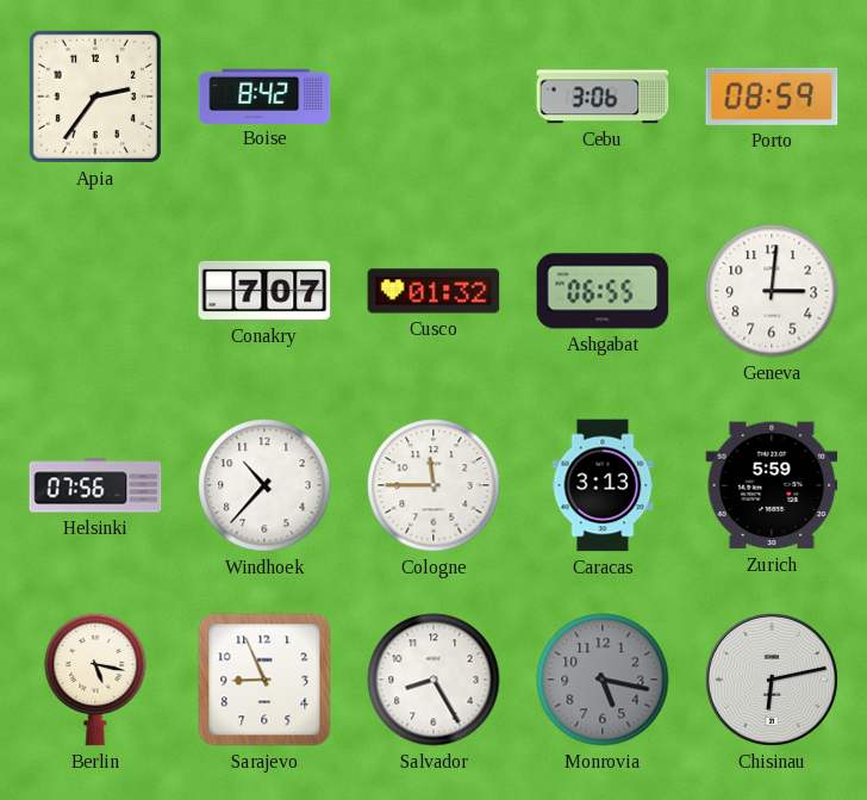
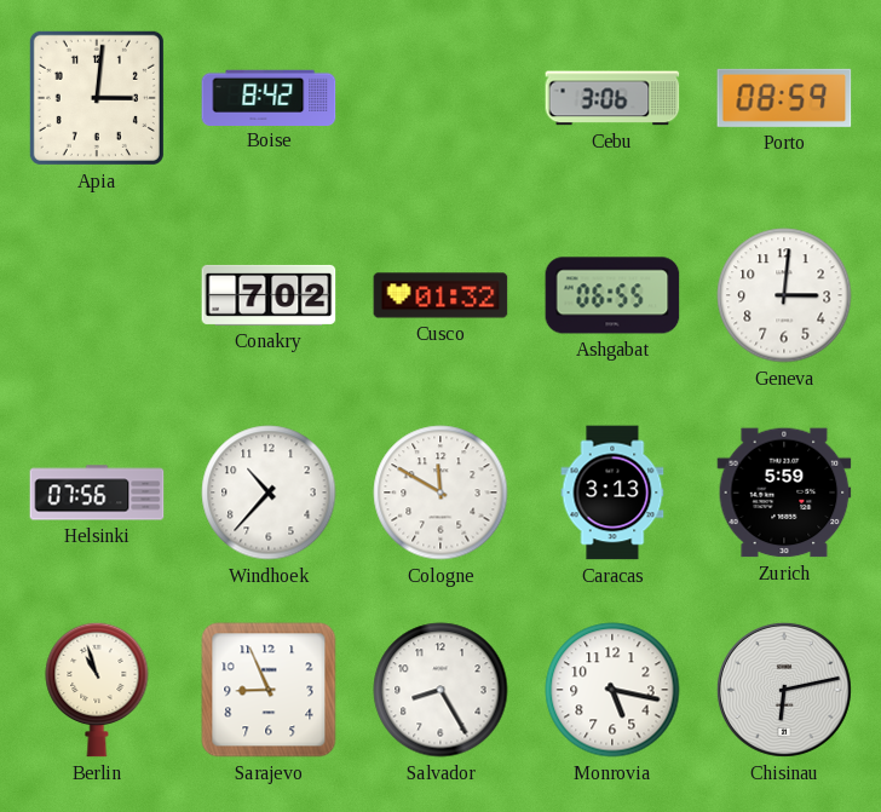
Apia: 2:36 -> 3:01
Conakry: 7:07 -> 7:02
Cologne: 11:45 -> 11:50
Berlin: 5:17 -> 10:57
Monrovia dial: grey -> white
